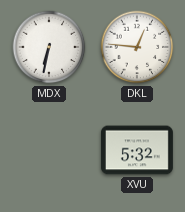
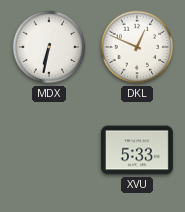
DKL: 12:46 -> 12:49
XVU: 5:32 -> 5:33
